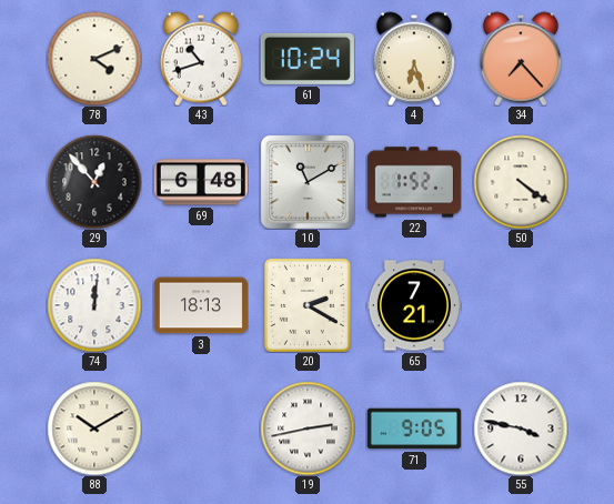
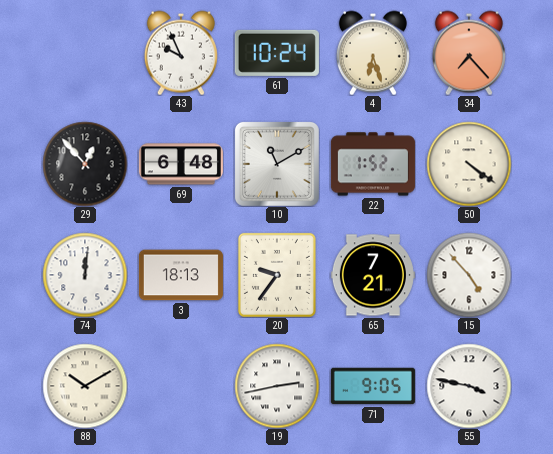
78: 4:11 -> none
43: 10:42 -> 9:56
20: 2:20 -> 9:36
15: none -> 4:53
